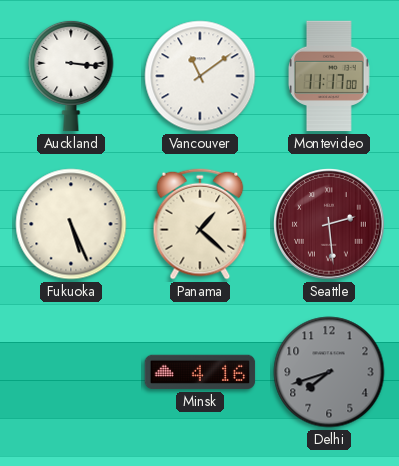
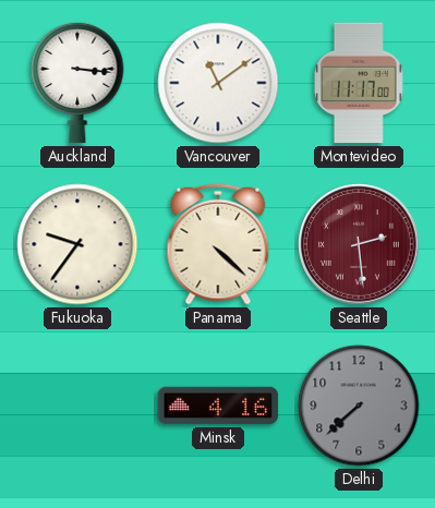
Fukuoka: 5:26 -> 9:36
Panama: 1:22 -> 4:22
Delhi: 7:42 -> 7:38
